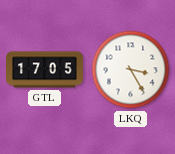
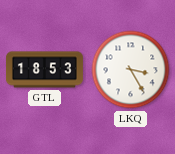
GTL: 17:05 -> 18:53
